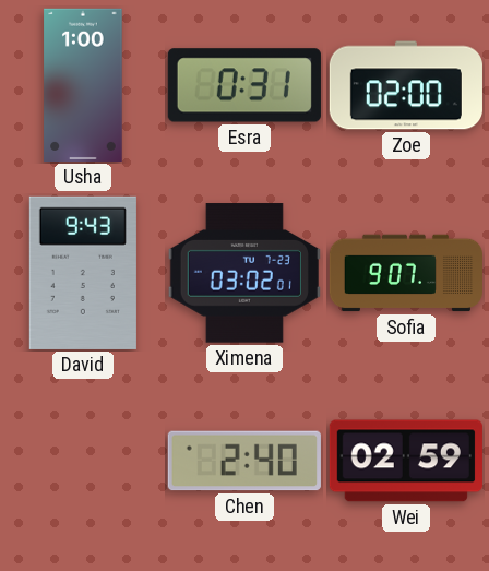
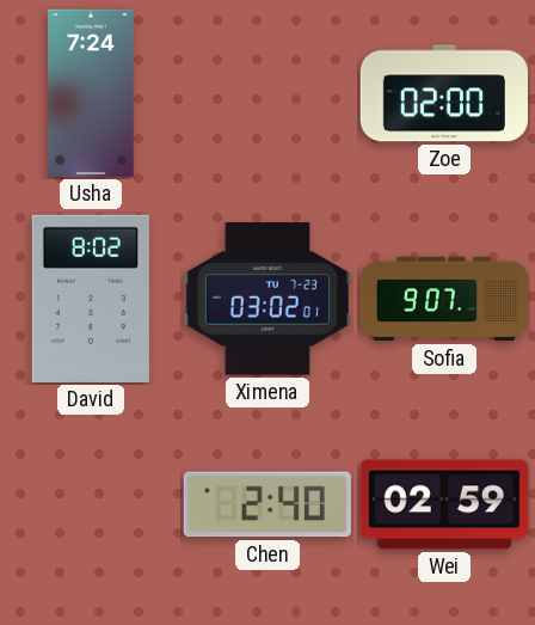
Usha: 1:00 -> 7:24
Esra: 0:31 -> none
David: 9:43 -> 8:02
